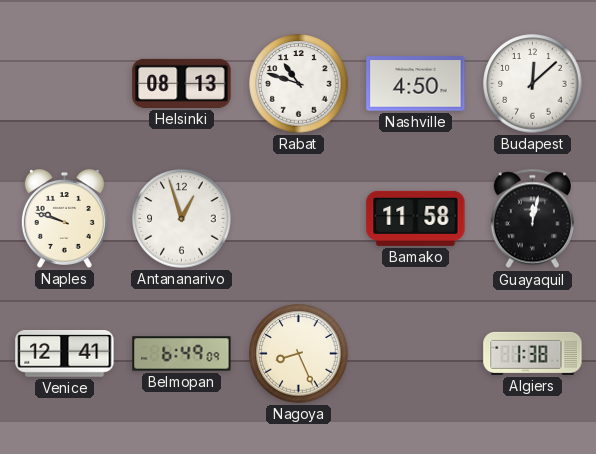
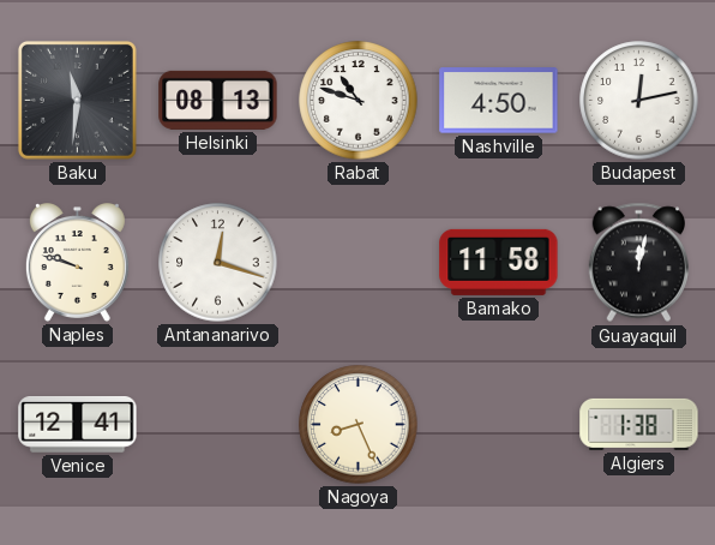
Baku: none -> 11:31
Budapest: 12:08 -> 12:13
Antananarivo: 12:57 -> 12:18
Belmopan: 6:49 -> none
